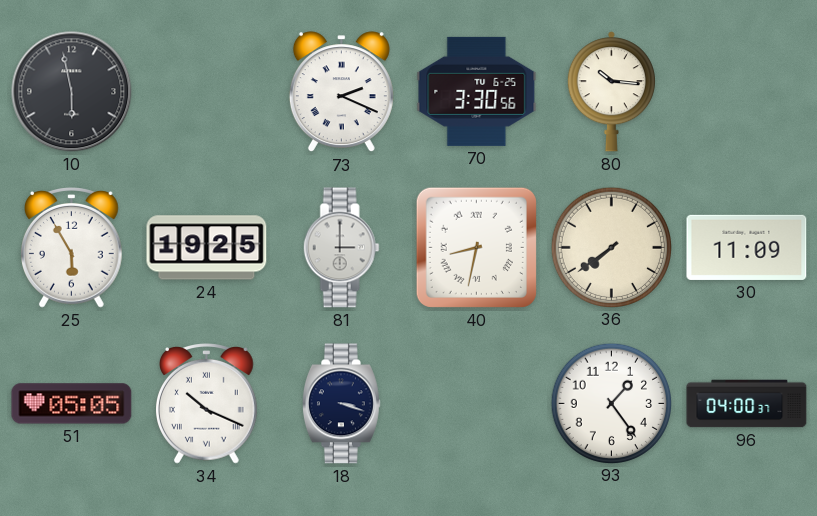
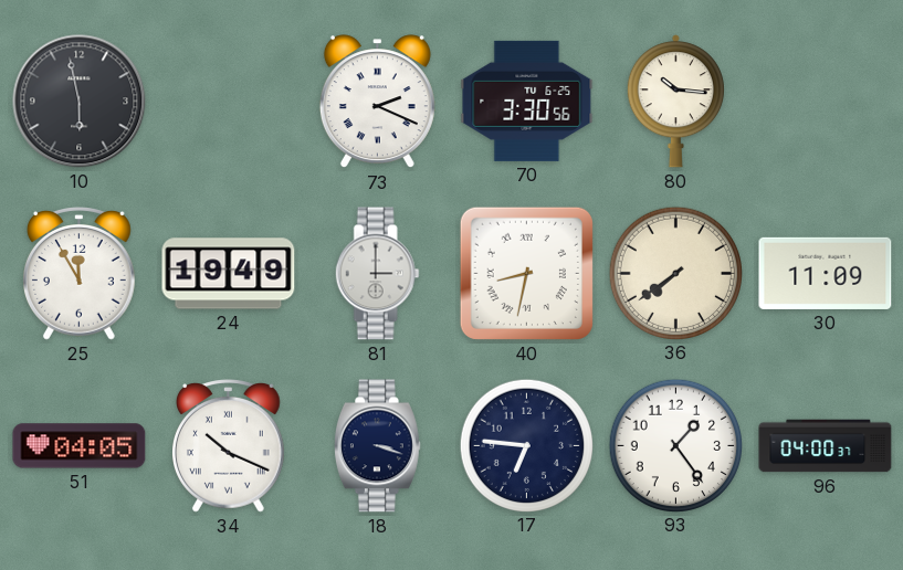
25: 5:55 -> 11:55
24: 19:25 -> 19:49
51: 05:05 -> 04:05
17: none -> 6:46
